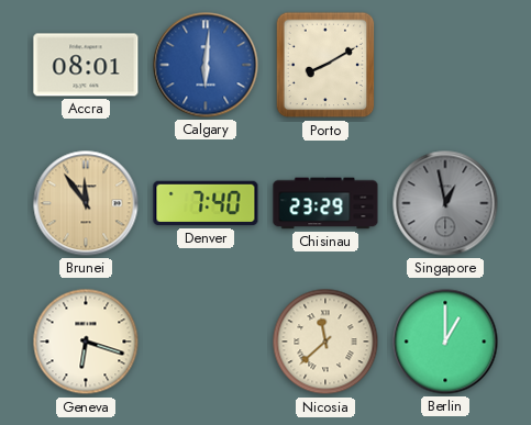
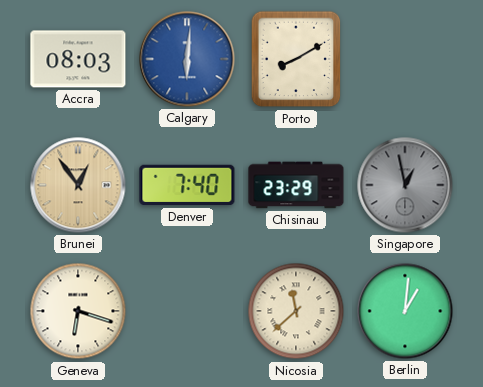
Accra: 08:01 -> 08:03
Brunei: 11:54 -> 12:54
Berlin: 1:00 -> 1:01
